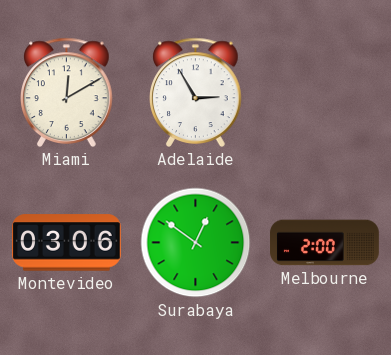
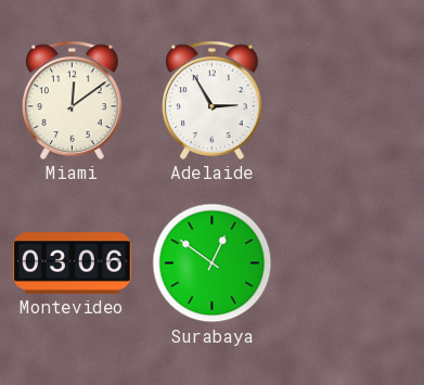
Miami: 12:10 -> 12:09
Melbourne: 2:00 -> none
